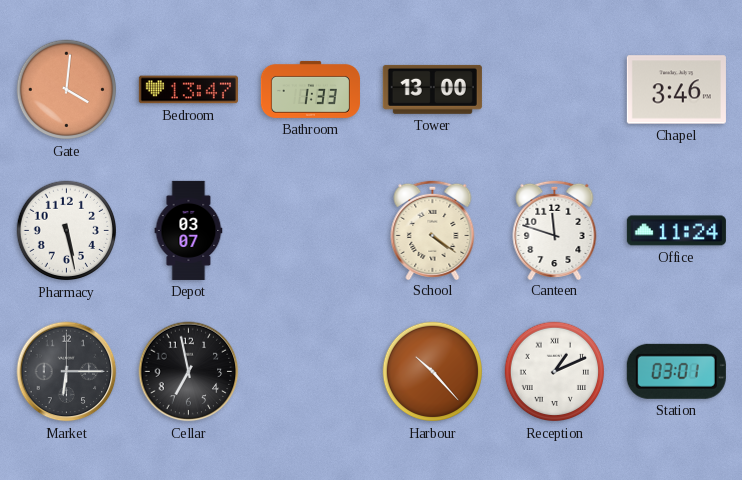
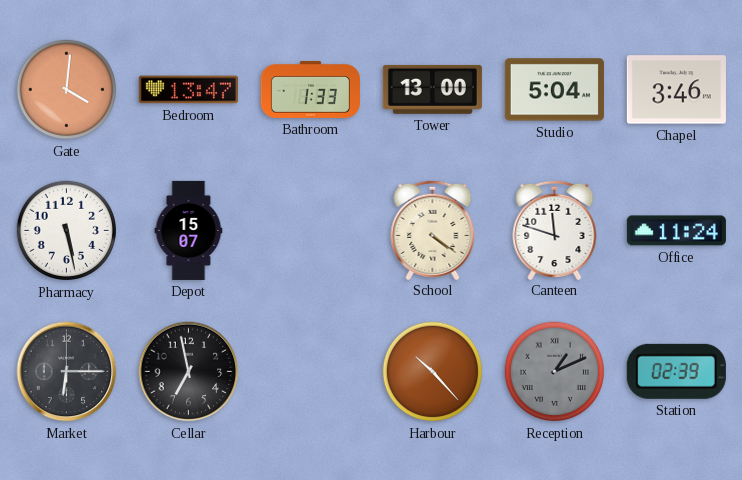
Studio: none -> 5:04
Depot: 03:07 -> 15:07
Reception dial: white -> grey
Station: 03:01 -> 02:39
